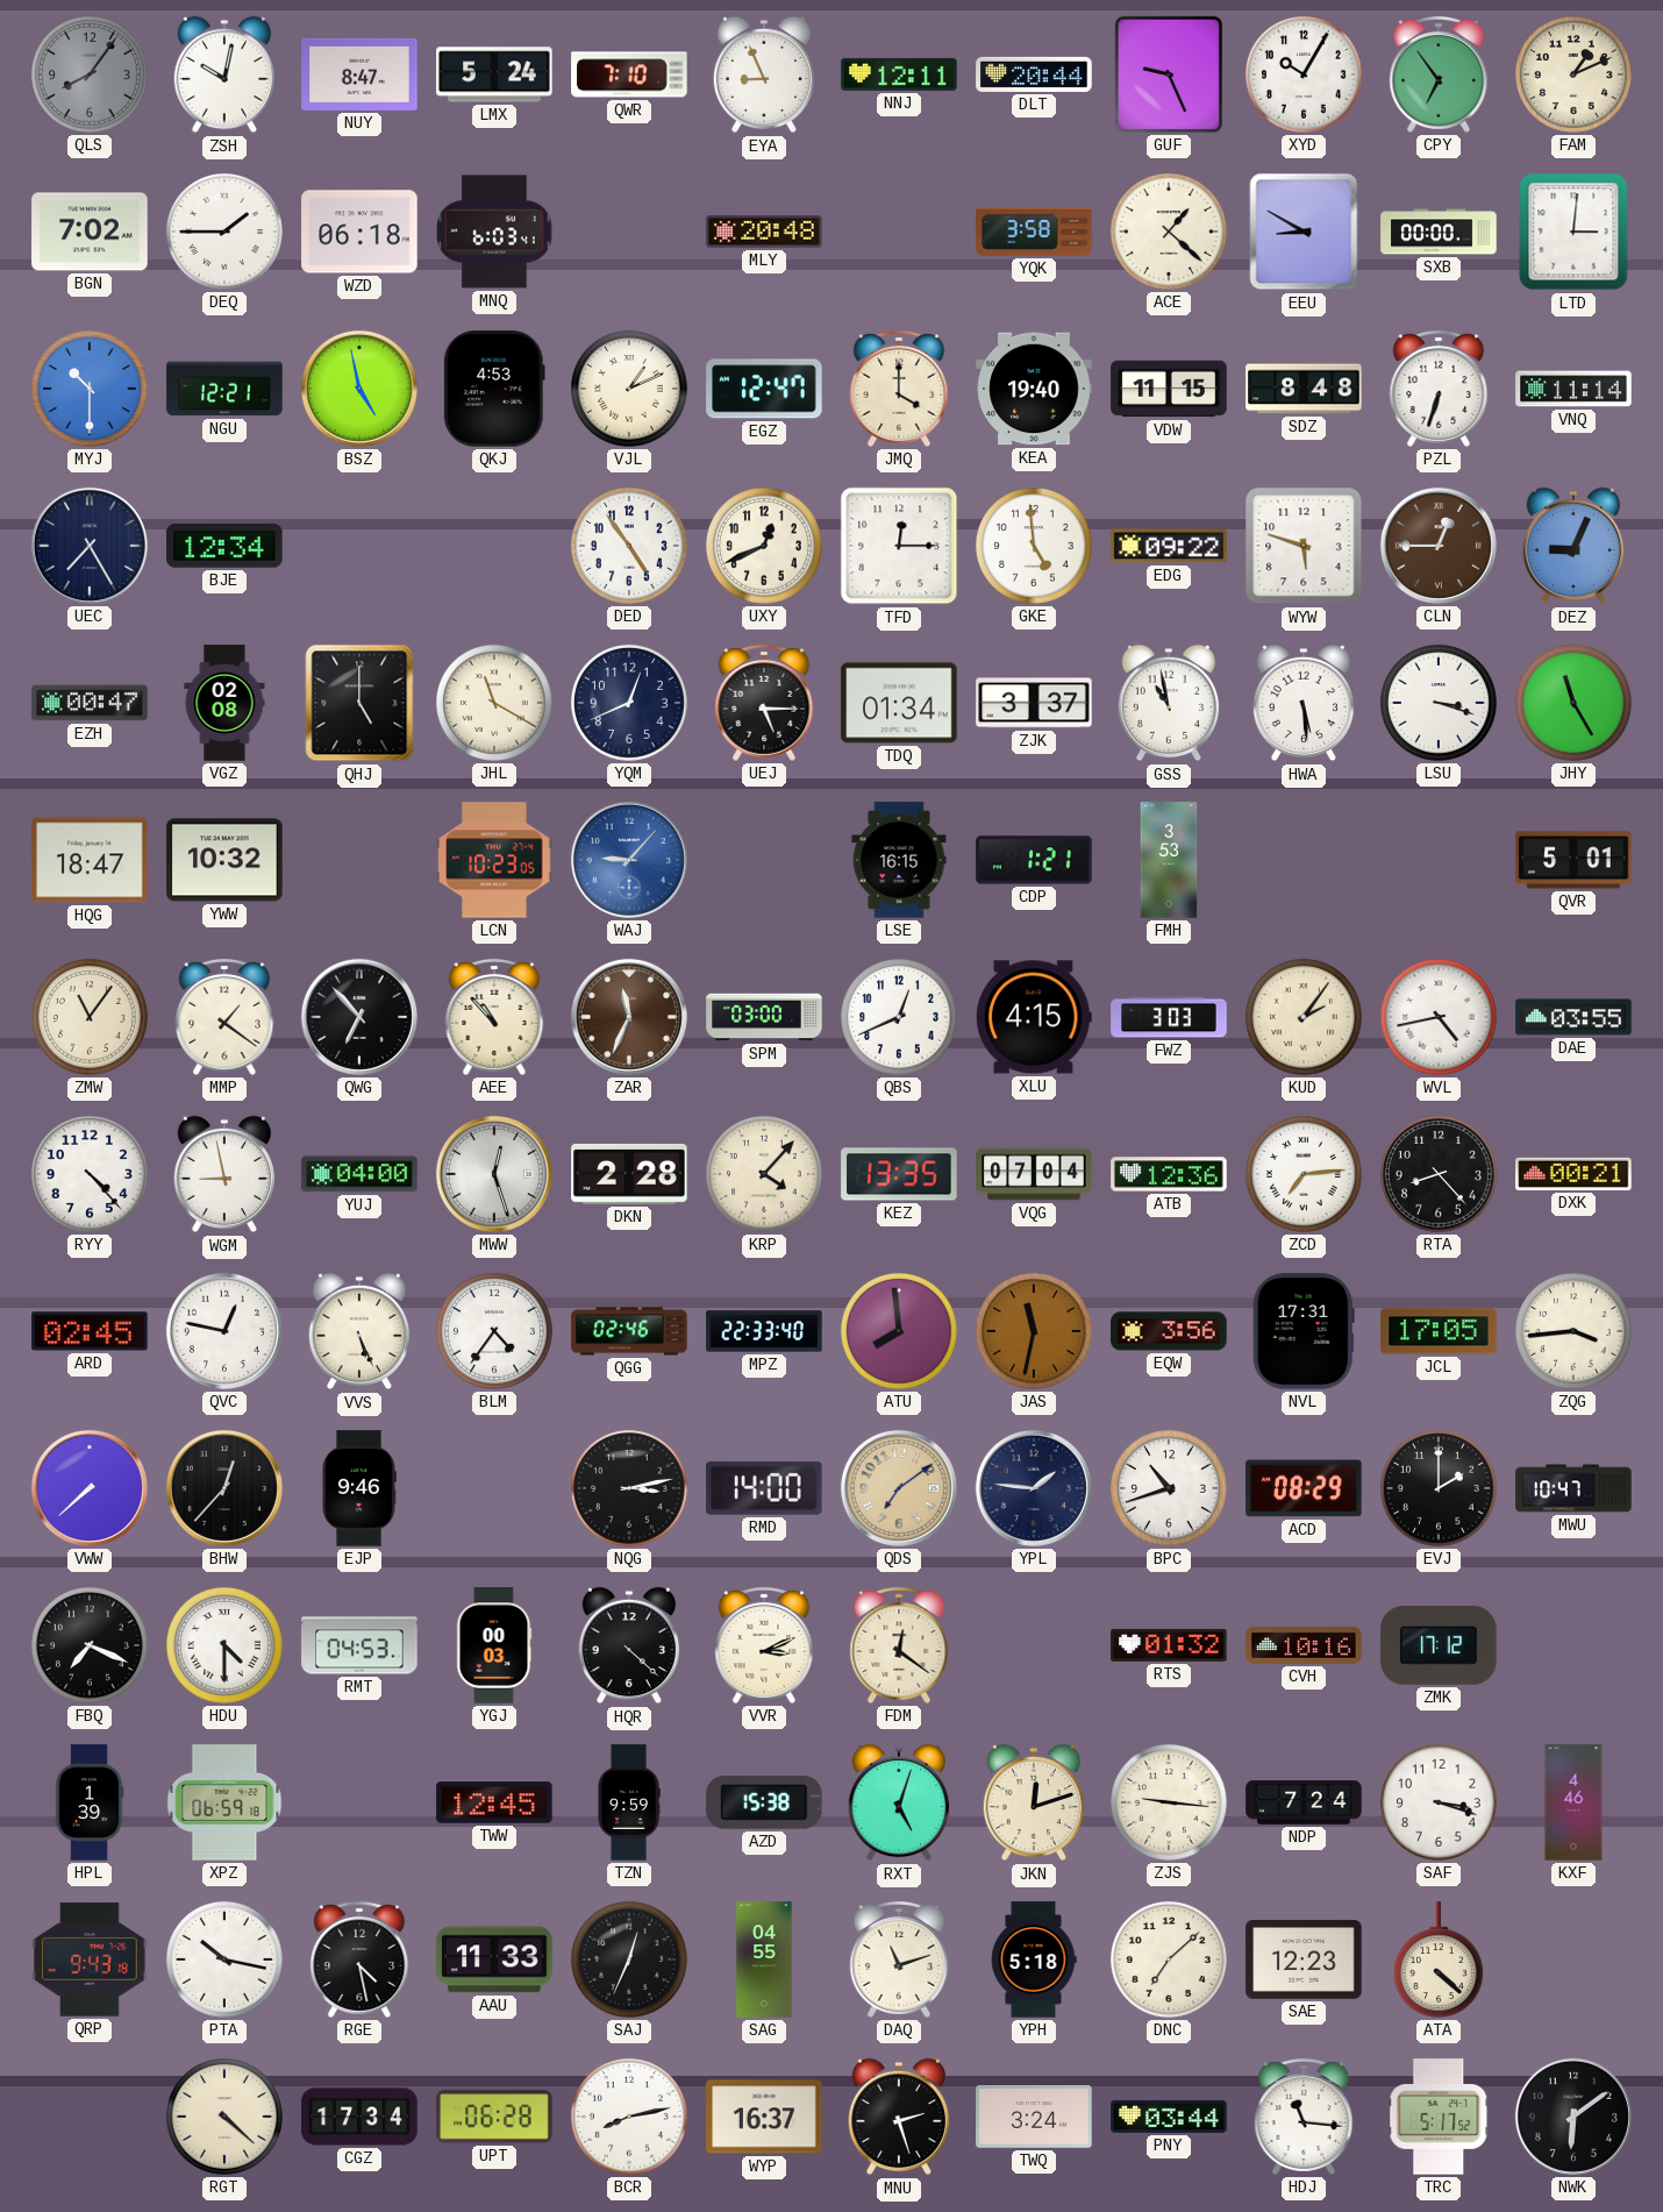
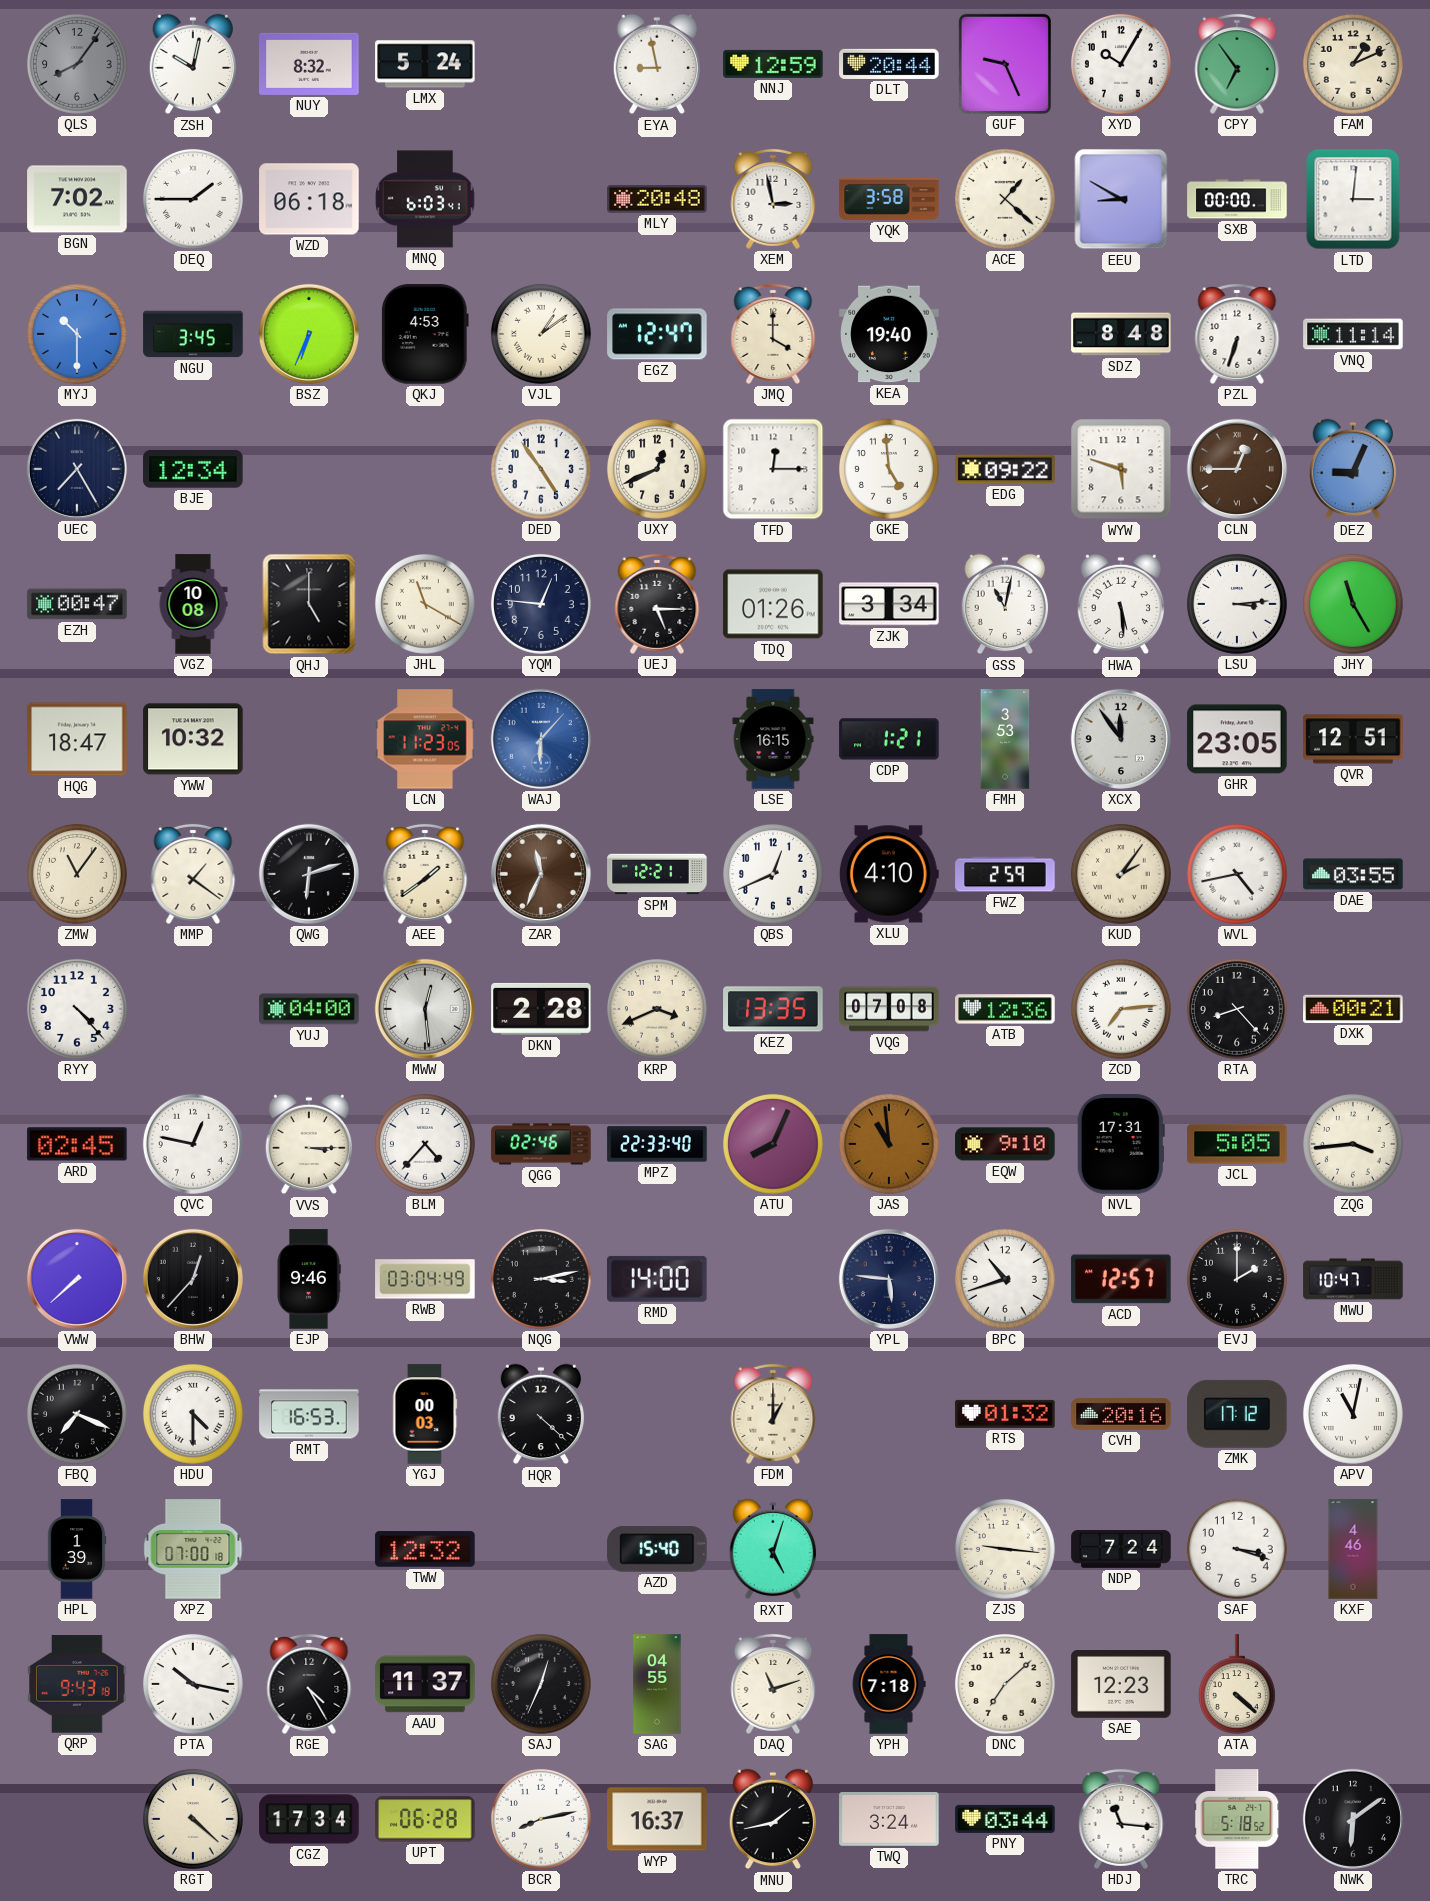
NUY: 8:47 -> 8:32
QWR: 7:10 -> none
EYA: 8:56 -> 8:58
NNJ: 12:11 -> 12:59
XEM: none -> 2:58
NGU: 12:21 -> 3:45
BSZ: 4:58 -> 6:34
VJL: 1:11 -> 1:09
VDW: 11:15 -> none
VGZ: 02:08 -> 10:08
YQM: 12:41 -> 12:46
TDQ: 01:34 -> 01:26
ZJK: 3:37 -> 3:34
GSS: 10:58 -> 11:02
LSU: 3:18 -> 3:14
LCN: 10:23 -> 11:23
WAJ: 9:07 -> 6:07
XCX: none -> 11:54
GHR: none -> 23:05
QVR: 5:01 -> 12:51
QWG: 6:53 -> 6:12
AEE: 10:53 -> 1:39
SPM: 03:00 -> 12:21
XLU: 4:15 -> 4:10
FWZ: 3:03 -> 2:59
WGM: 8:58 -> none
MWW: 12:27 -> 12:29
KRP: 4:07 -> 3:41
VQG: 07:04 -> 07:08
VVS: 5:26 -> 3:15
BLM: 4:36 -> 4:37
ATU: 7:59 -> 8:04
JAS: 11:32 -> 10:59
EQW: 3:56 -> 9:10
JCL: 17:05 -> 5:05
RWB: none -> 03:04
QDS: 7:09 -> none
YPL: 1:46 -> 5:46
ACD: 08:29 -> 12:57
RMT: 04:53 -> 16:53
VVR: 3:11 -> none
FDM: 12:21 -> 1:00
CVH: 10:16 -> 20:16
APV: none -> 11:02
XPZ: 06:59 -> 07:00
TWW: 12:45 -> 12:32
TZN: 9:59 -> none
AZD: 15:38 -> 15:40
JKN: 12:12 -> none
RGE: 4:28 -> 4:25
AAU: 11:33 -> 11:37
YPH: 5:18 -> 7:18
MNU: 2:27 -> 1:43
TRC: 5:17 -> 5:18
